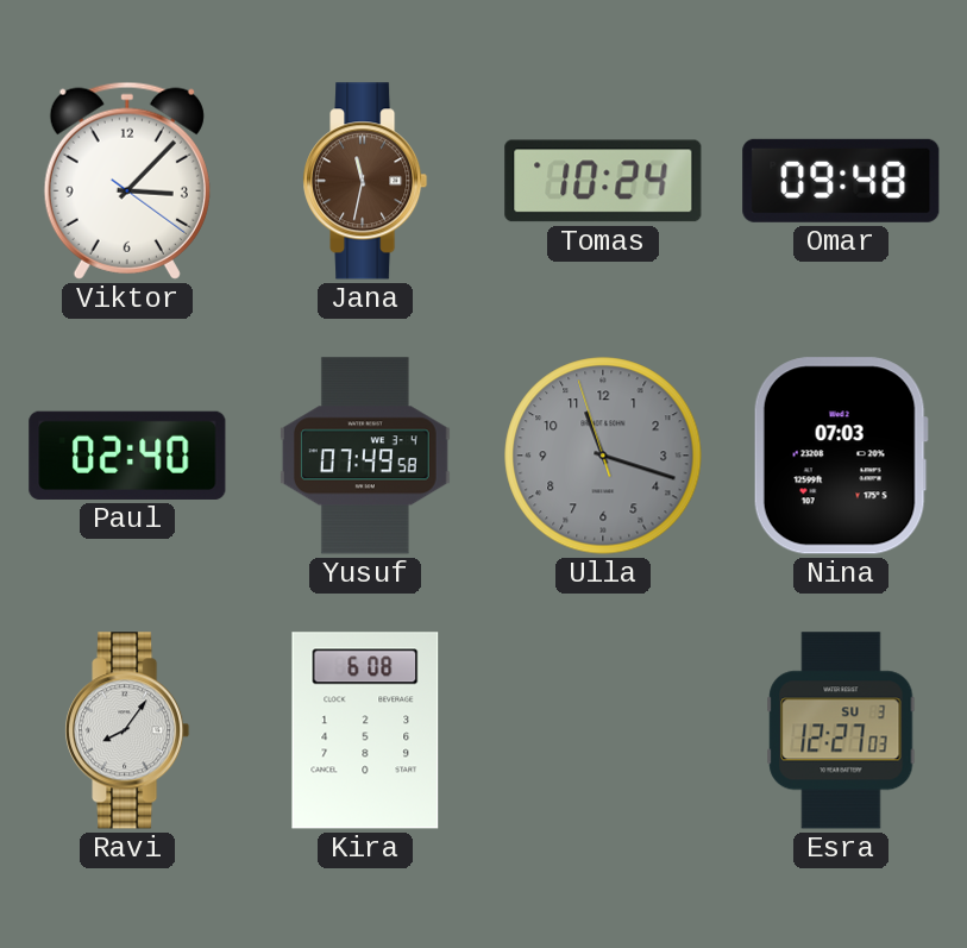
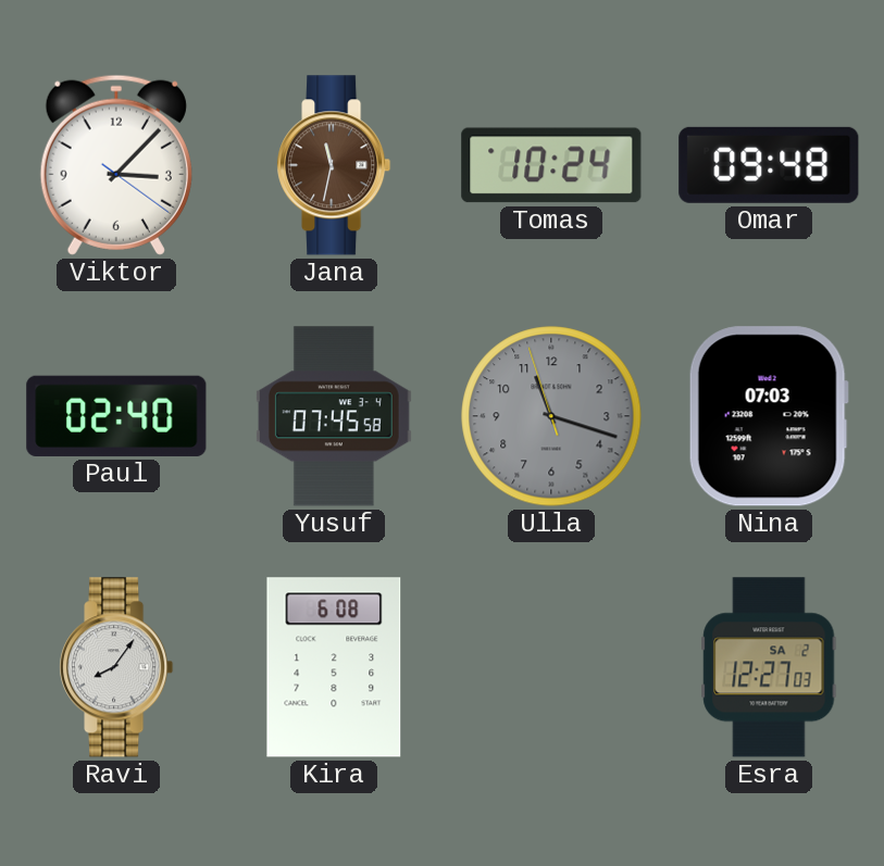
Yusuf: 07:49 -> 07:45
Esra date: SU 3 -> SA 2
